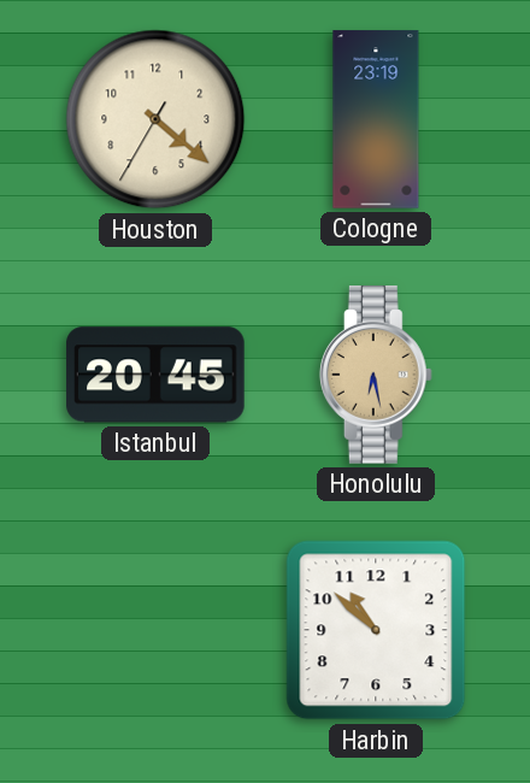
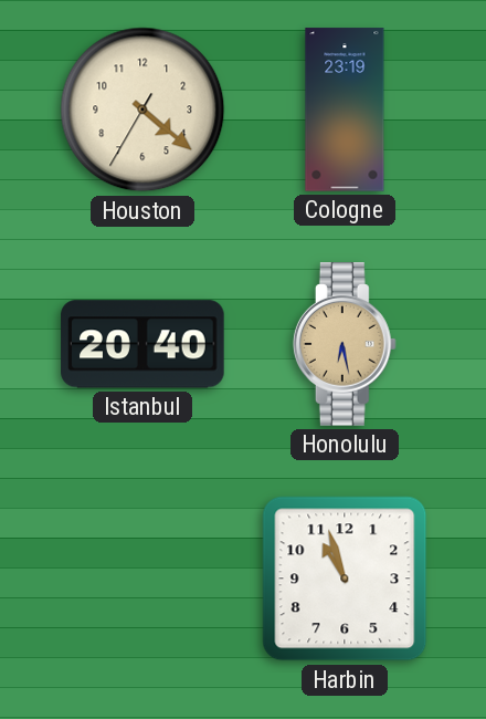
Istanbul: 20:45 -> 20:40
Harbin: 10:52 -> 10:57
